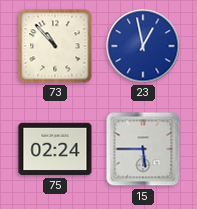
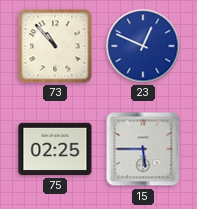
23: 12:58 -> 12:49
75: 02:24 -> 02:25
